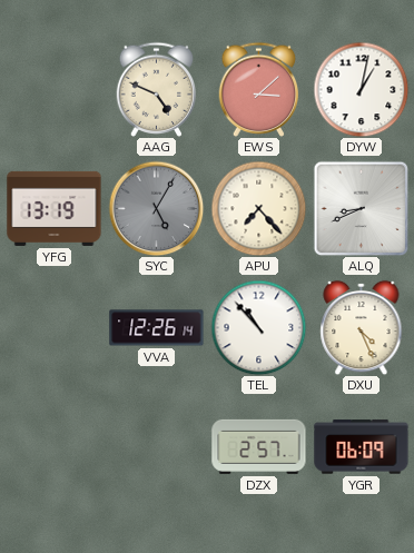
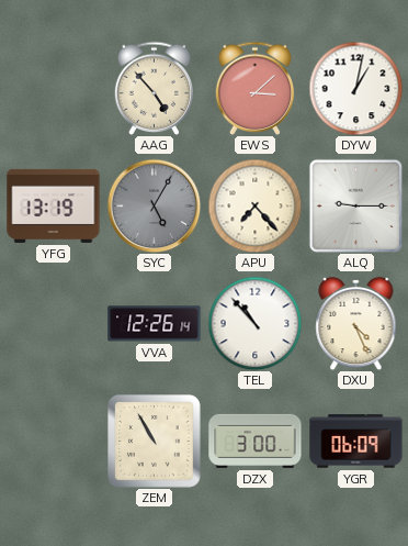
AAG: 4:49 -> 4:53
ALQ: 8:41 -> 9:15
ZEM: none -> 10:55
DZX: 2:57 -> 3:00
